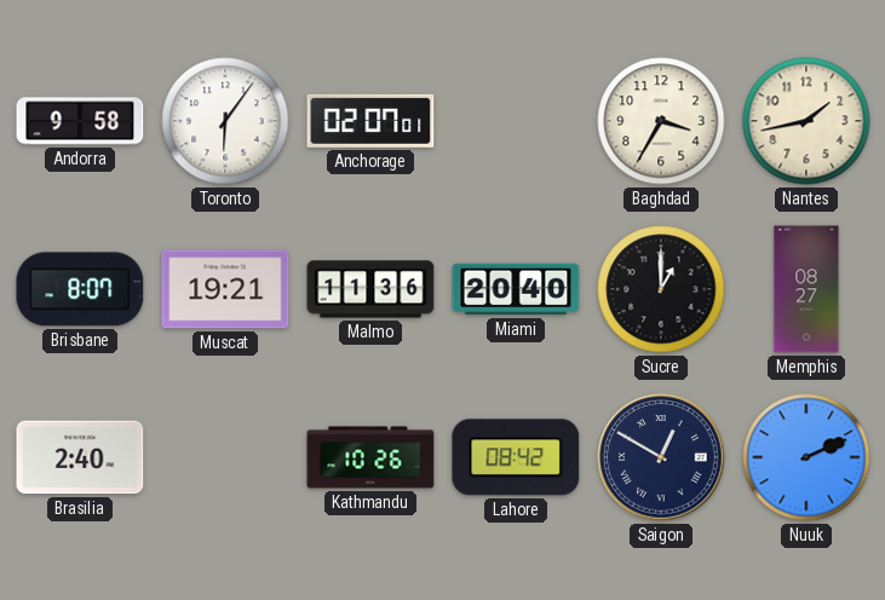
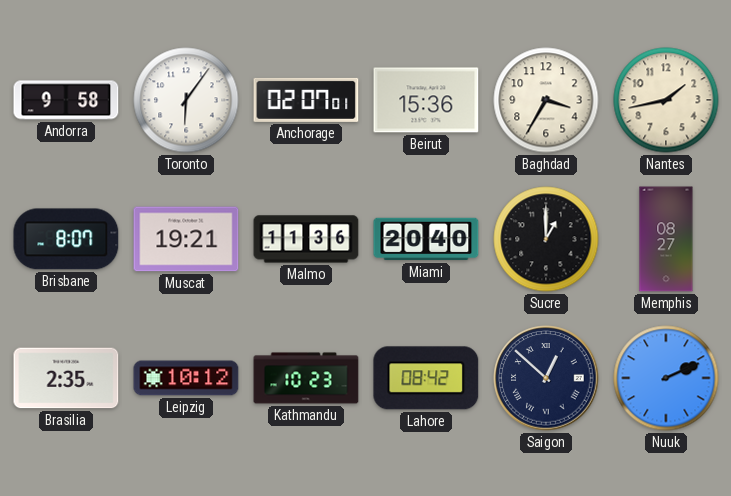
Beirut: none -> 15:36
Brasilia: 2:40 -> 2:35
Leipzig: none -> 10:12
Kathmandu: 10:26 -> 10:23
Saigon: 12:50 -> 12:52
